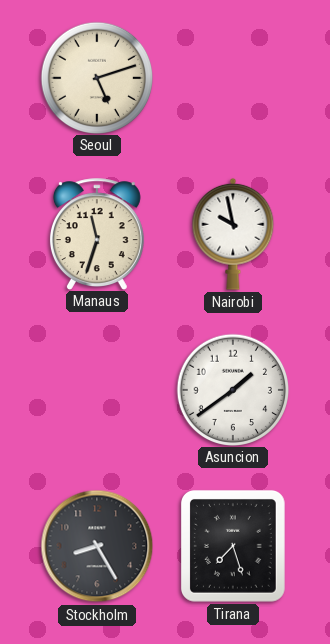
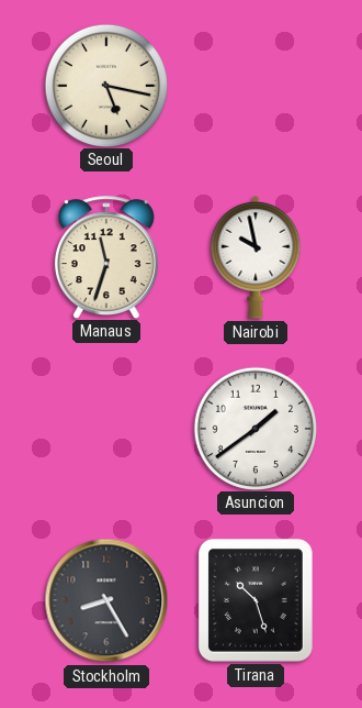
Seoul: 5:12 -> 5:17
Tirana: 7:27 -> 10:27
